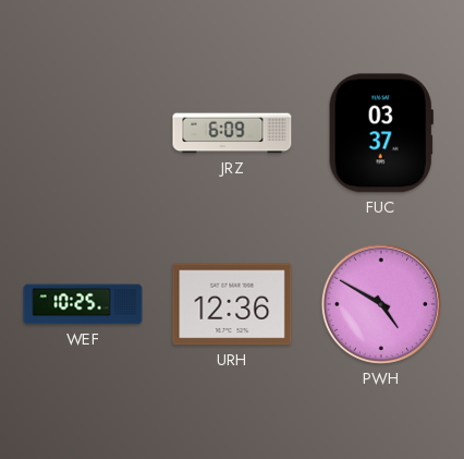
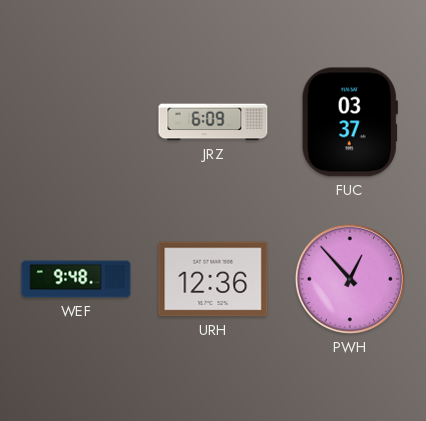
WEF: 10:25 -> 9:48
PWH: 4:50 -> 12:53
